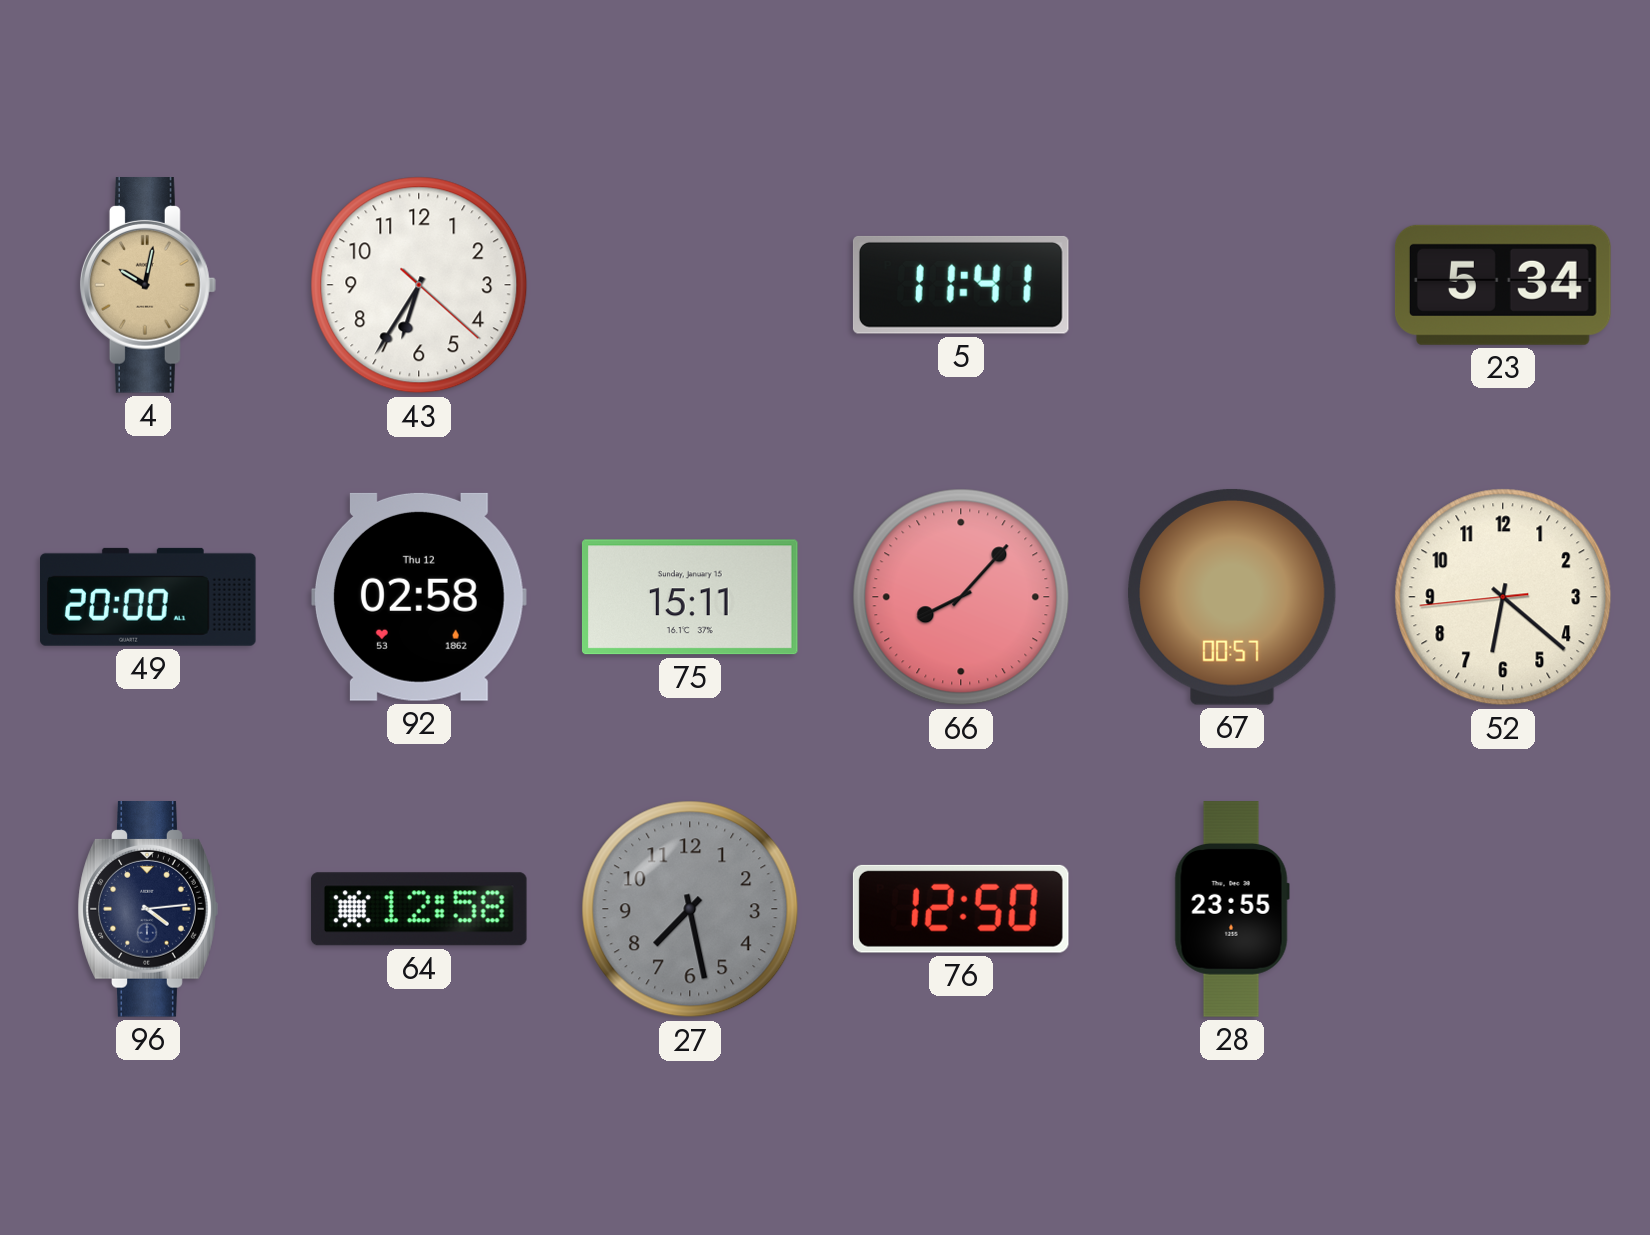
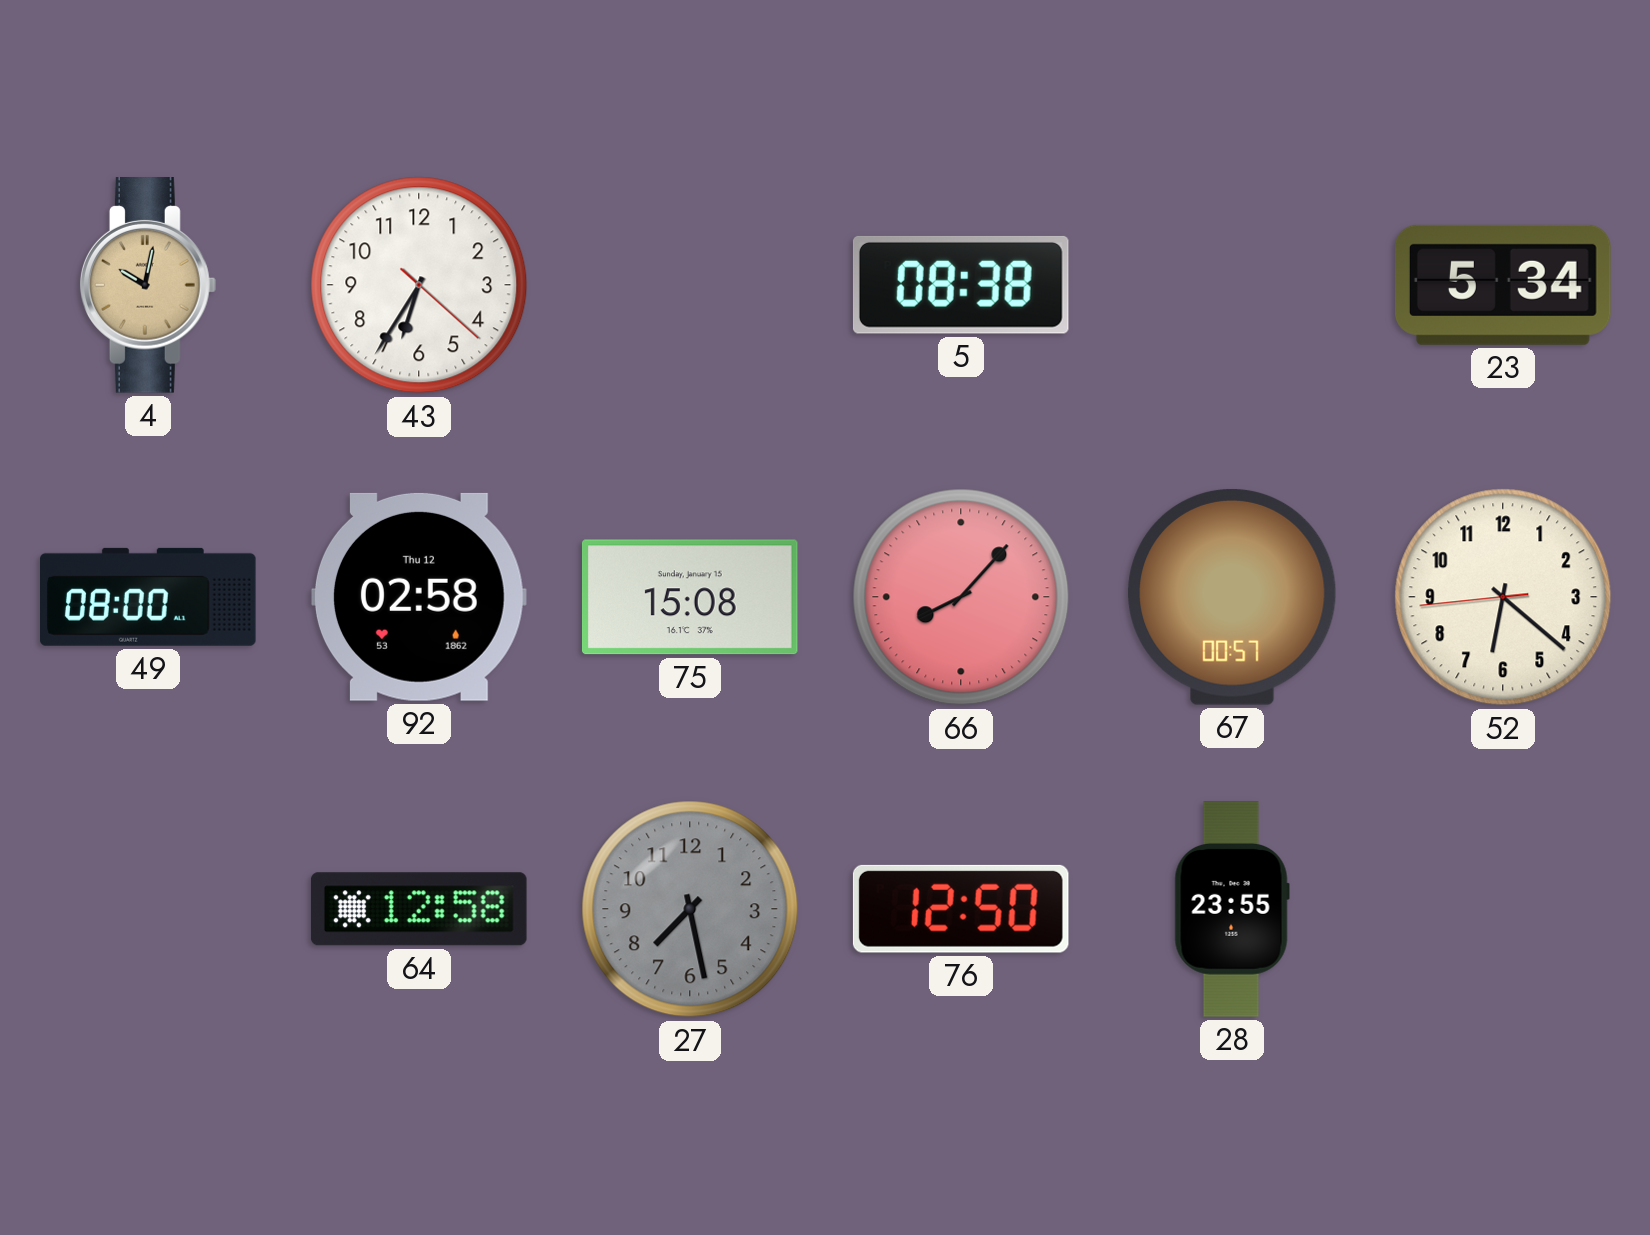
5: 11:41 -> 08:38
49: 20:00 -> 08:00
75: 15:11 -> 15:08
96: 4:14 -> none
